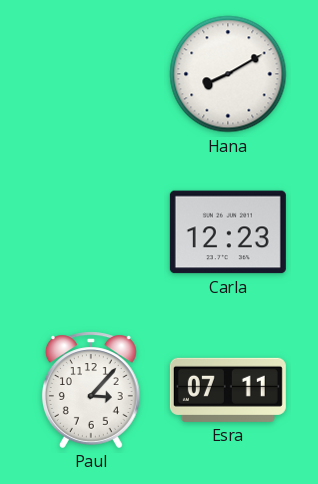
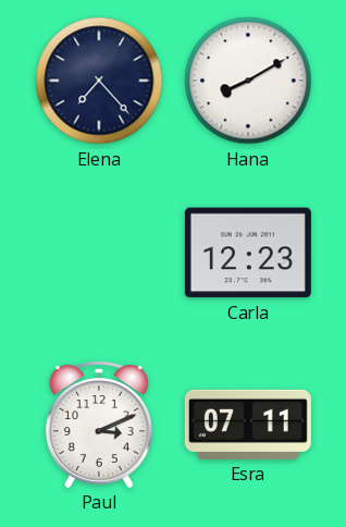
Elena: none -> 7:23
Paul: 3:07 -> 3:11
